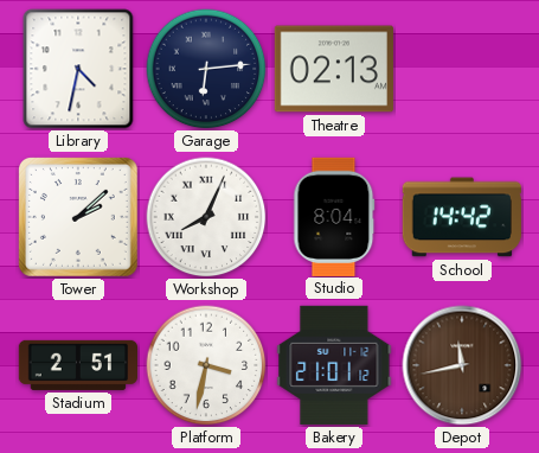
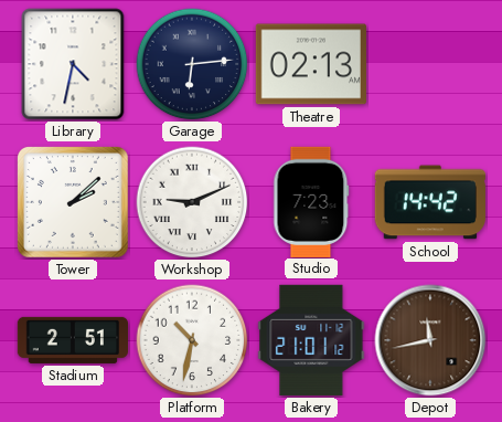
Workshop: 8:04 -> 9:11
Studio: 8:04 -> 7:23
Platform: 3:32 -> 10:32
